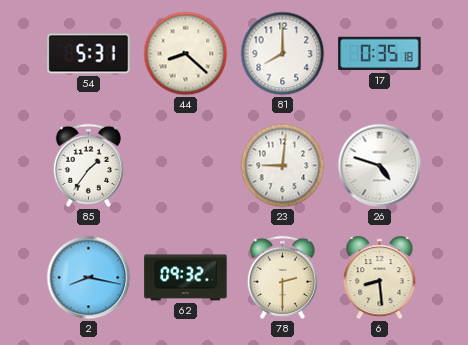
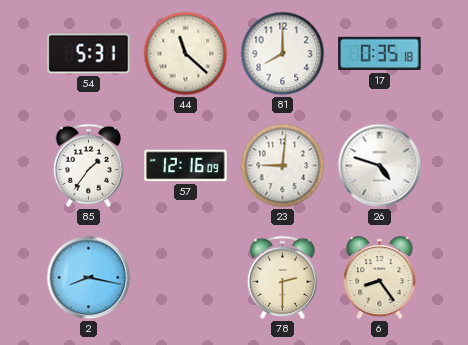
44: 8:22 -> 11:22
57: none -> 12:16
62: 09:32 -> none
6: 8:29 -> 8:24
